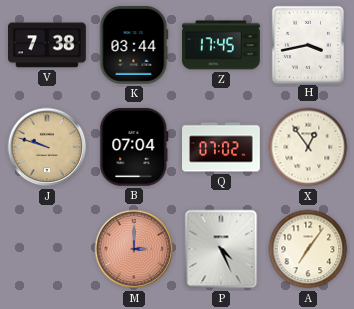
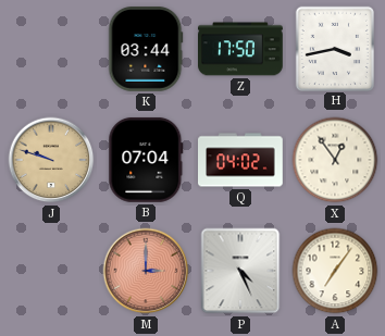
V: 7:38 -> none
Z: 17:45 -> 17:50
Q: 07:02 -> 04:02
